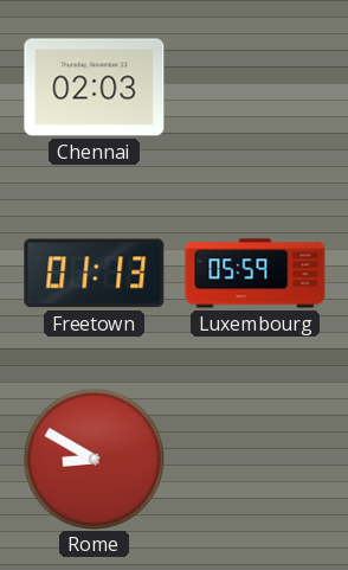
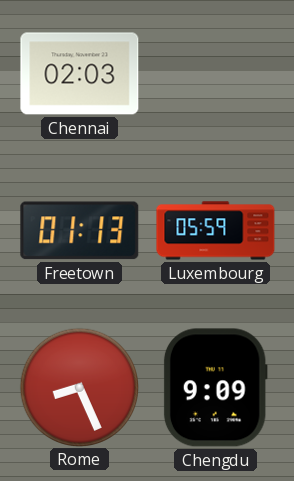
Rome: 8:50 -> 8:26
Chengdu: none -> 9:09
